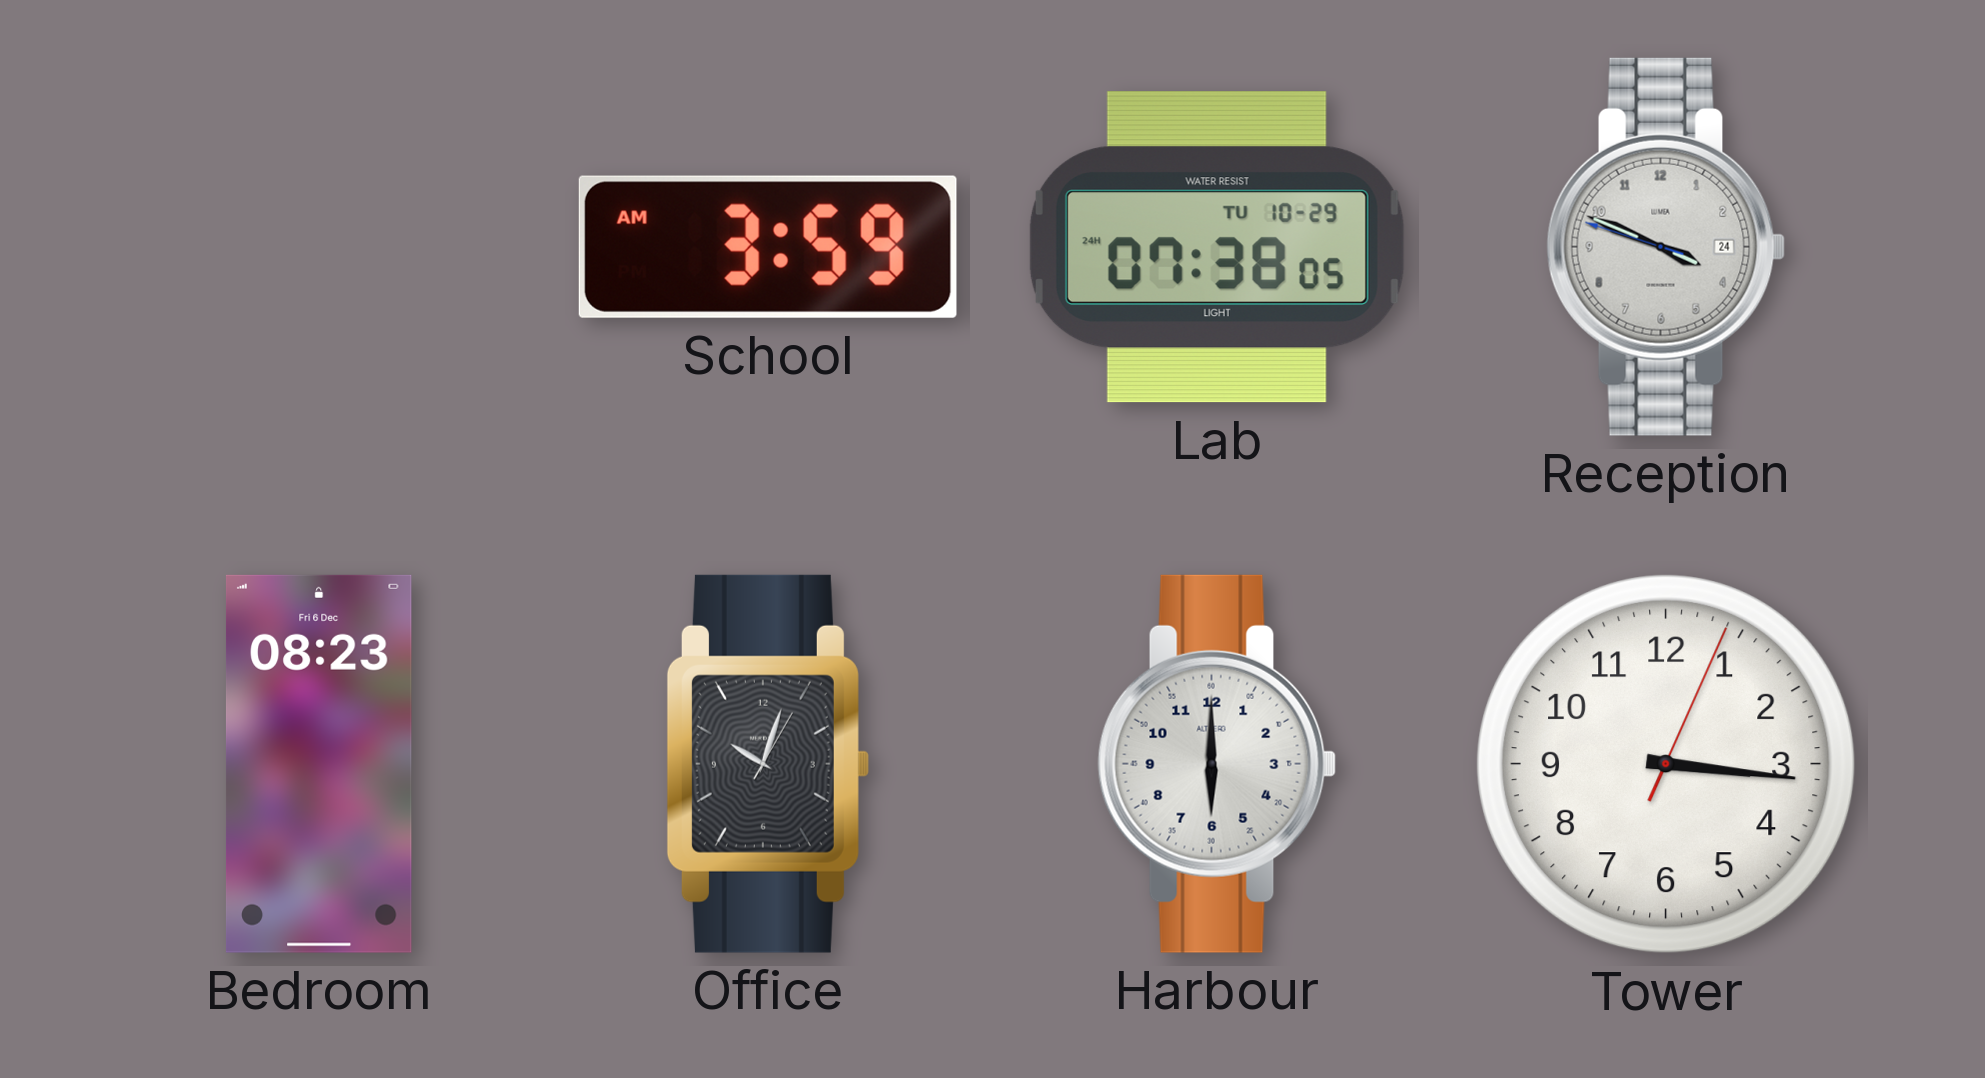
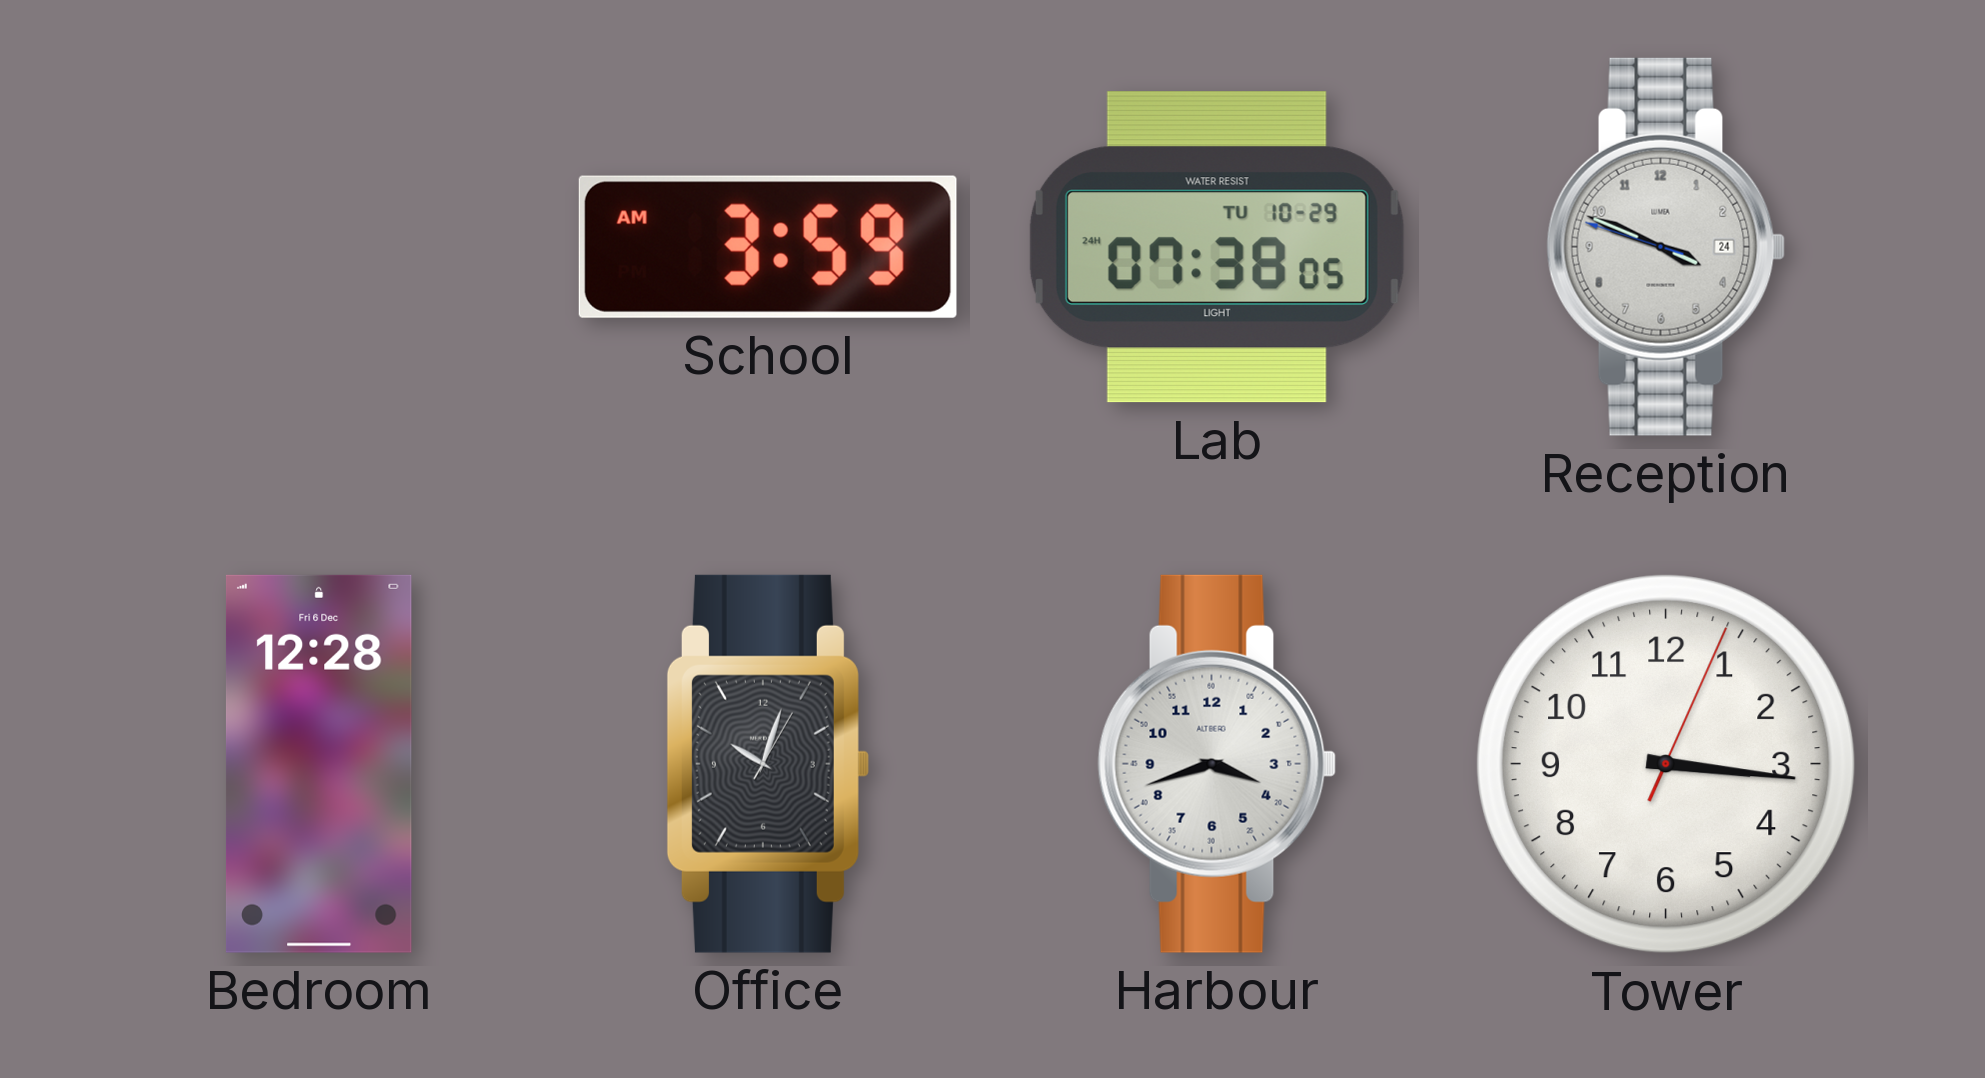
Bedroom: 08:23 -> 12:28
Harbour: 6:00 -> 3:42
